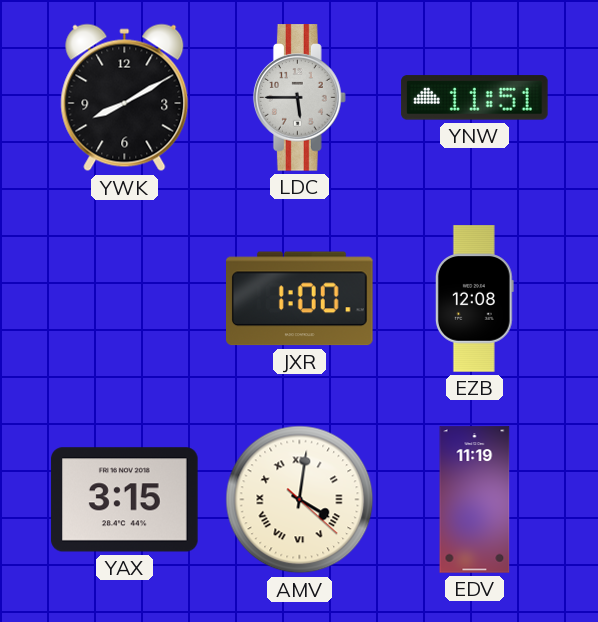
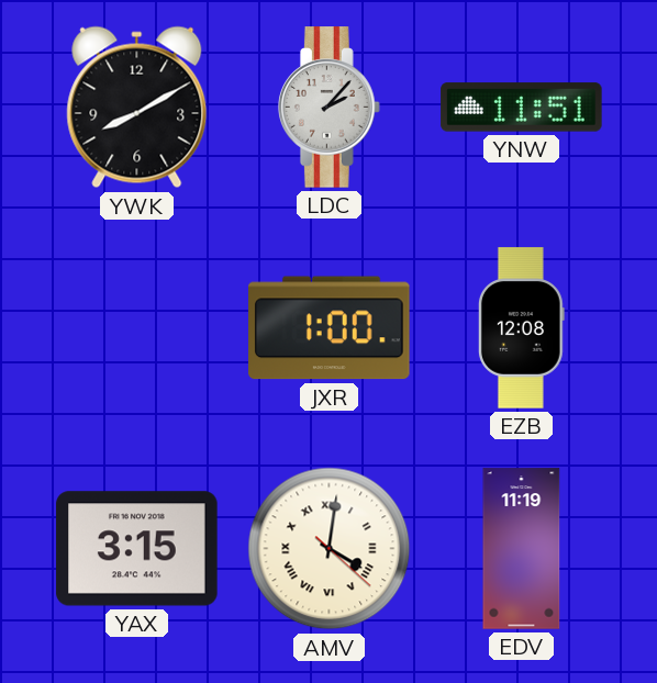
LDC: 5:45 -> 2:07
